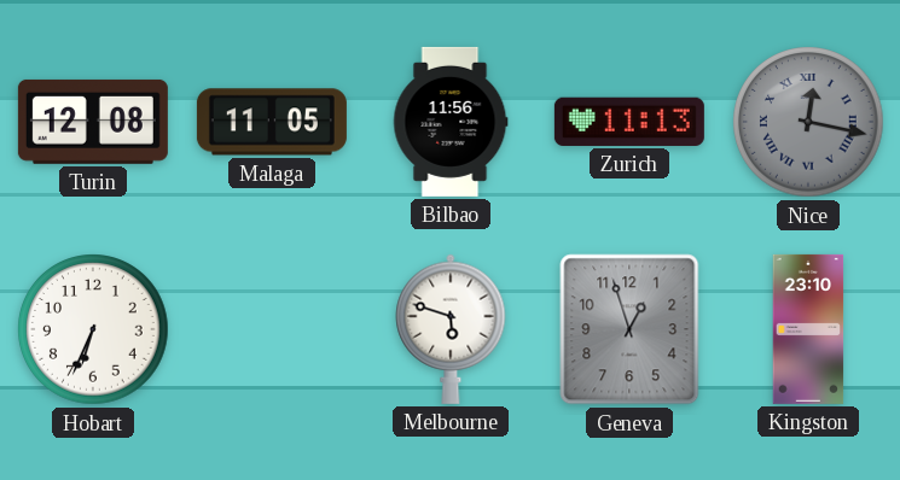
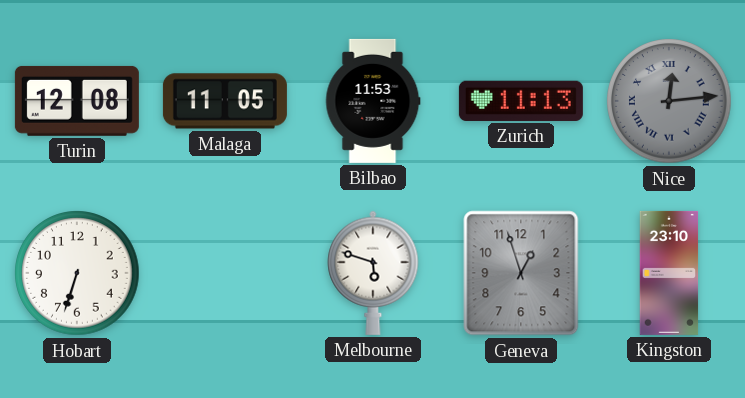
Bilbao: 11:56 -> 11:53
Nice: 12:17 -> 12:14
Hobart: 6:34 -> 6:33
